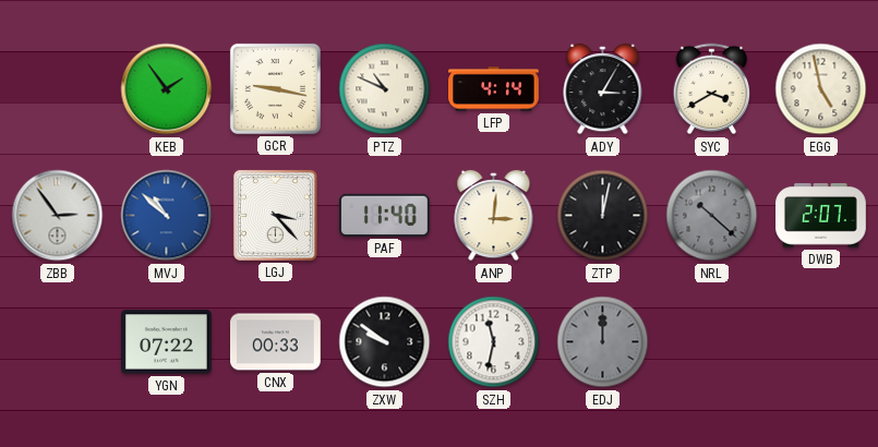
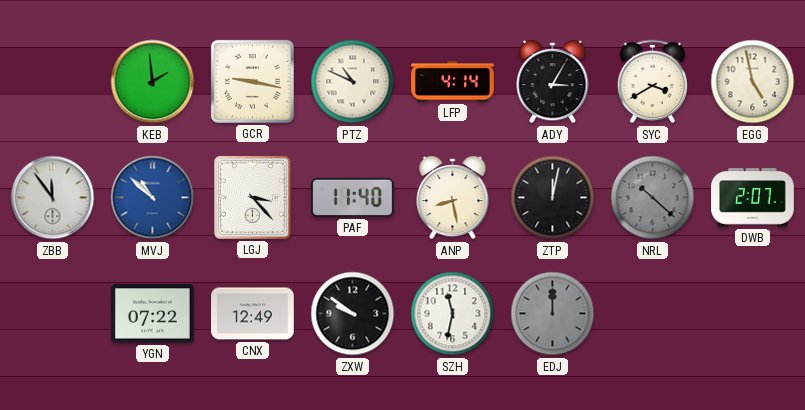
KEB: 1:54 -> 1:59
ZBB: 2:54 -> 11:54
ANP: 3:01 -> 8:28
CNX: 00:33 -> 12:49
